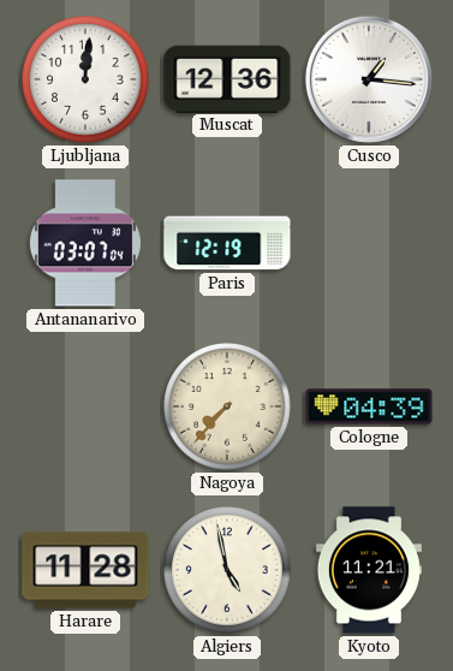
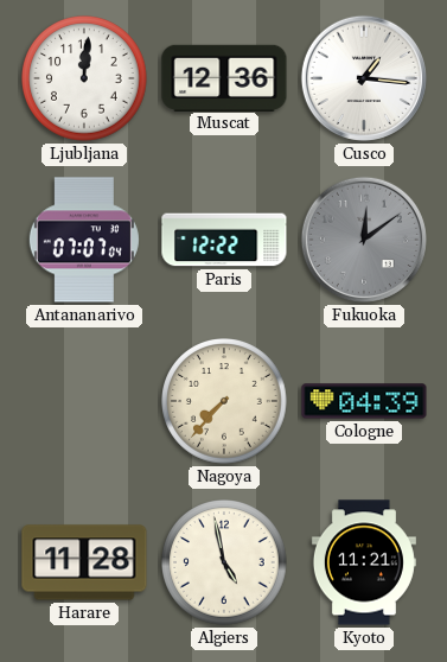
Antananarivo: 03:07 -> 07:07
Paris: 12:19 -> 12:22
Fukuoka: none -> 12:09
